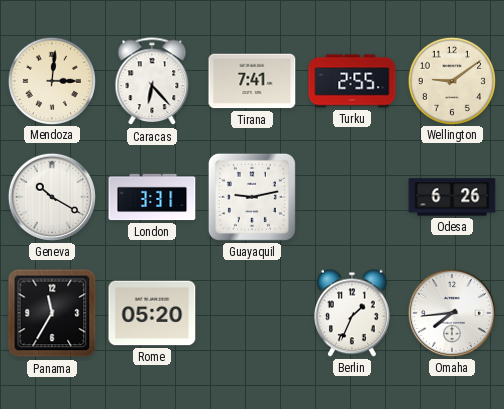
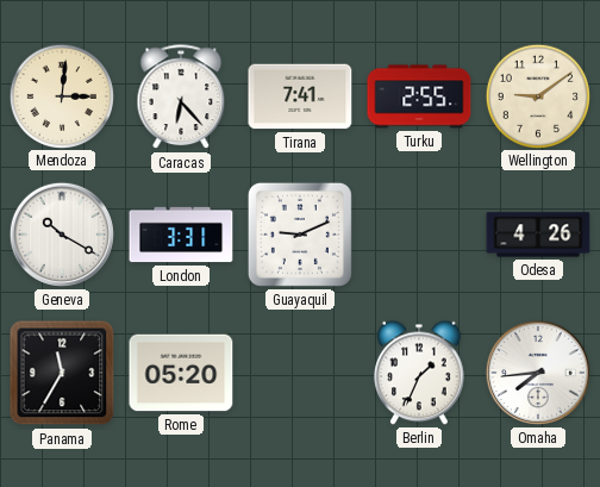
Guayaquil: 9:13 -> 9:11
Odesa: 6:26 -> 4:26
